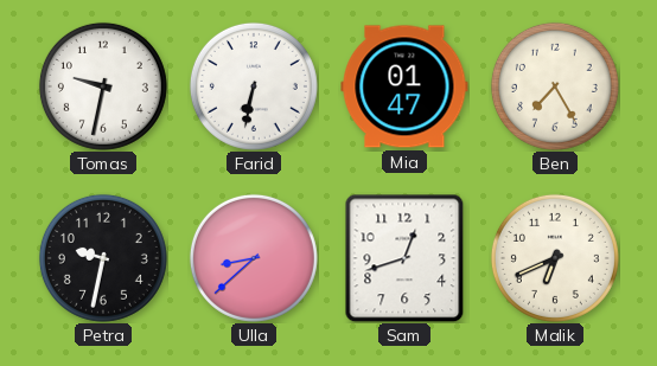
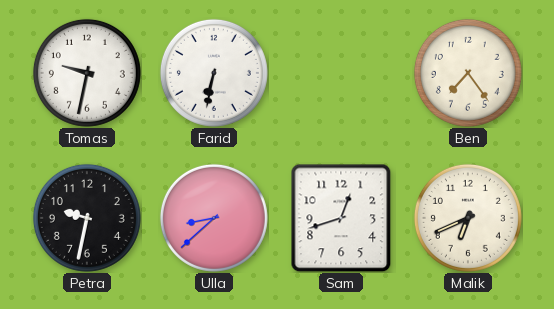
Mia: 01:47 -> none
Ben: 7:25 -> 7:24
